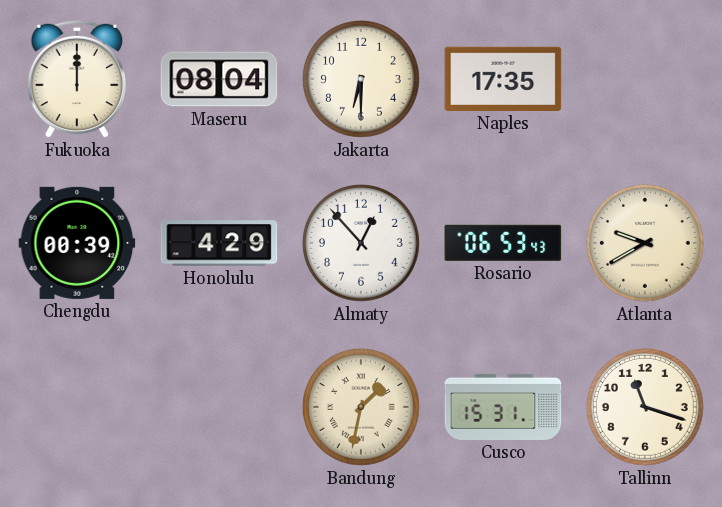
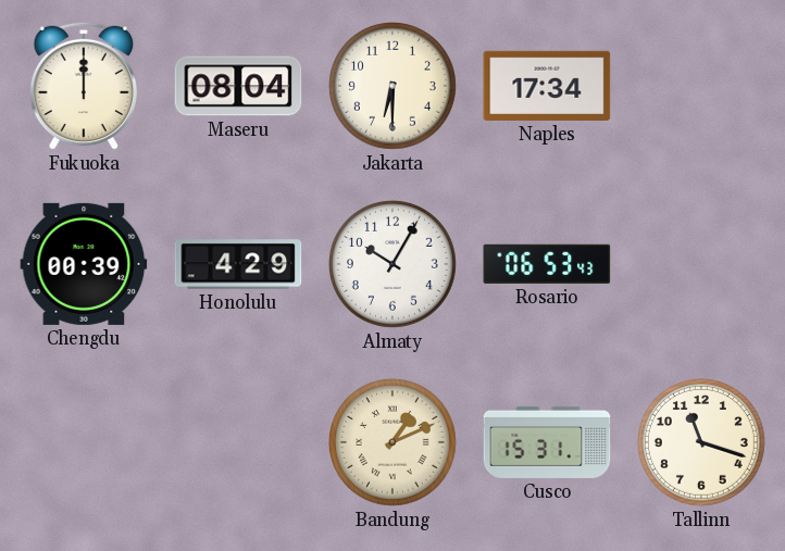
Naples: 17:35 -> 17:34
Almaty: 12:53 -> 10:05
Atlanta: 9:40 -> none
Bandung: 1:32 -> 1:11
